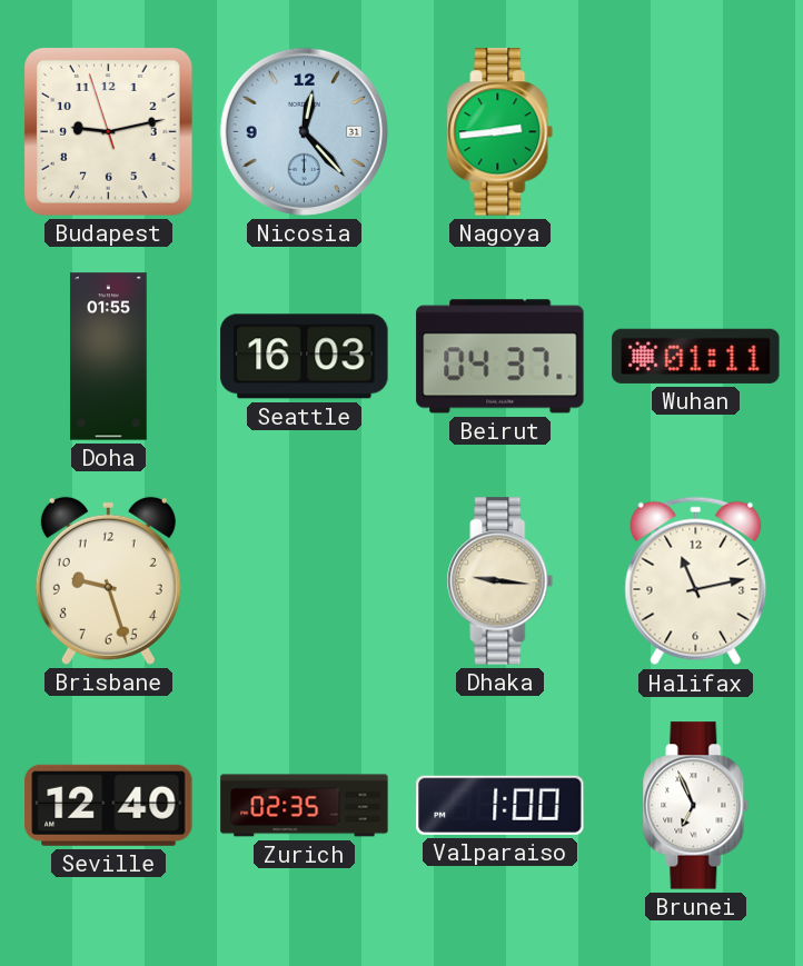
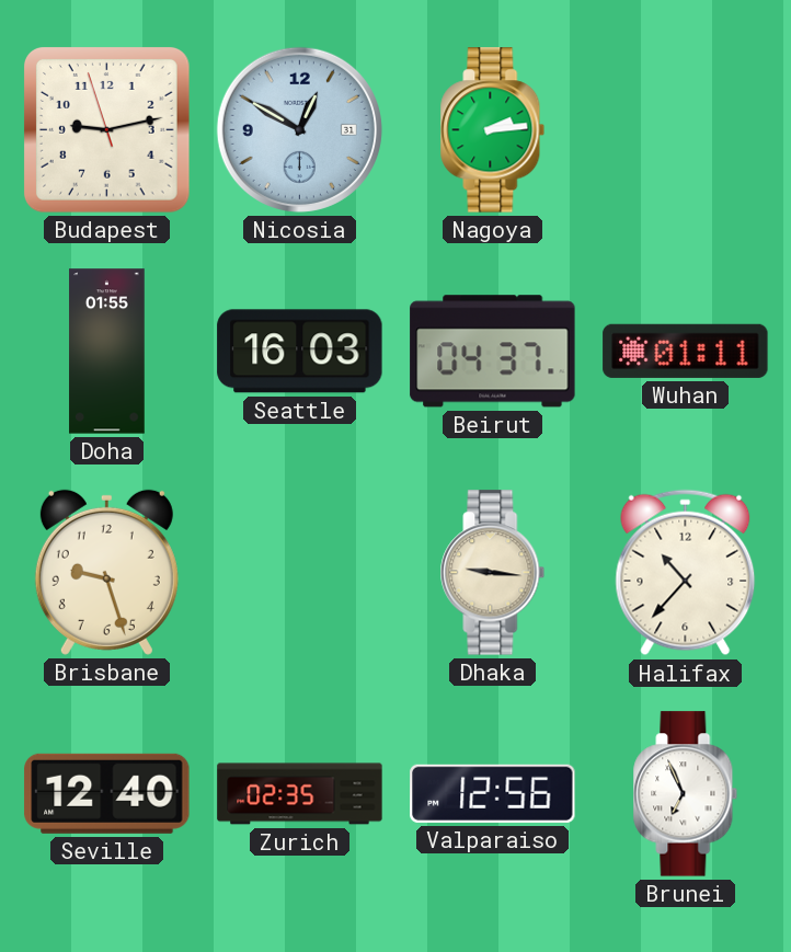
Nicosia: 12:23 -> 12:50
Nagoya: 2:44 -> 2:14
Halifax: 11:13 -> 10:37
Valparaiso: 1:00 -> 12:56
